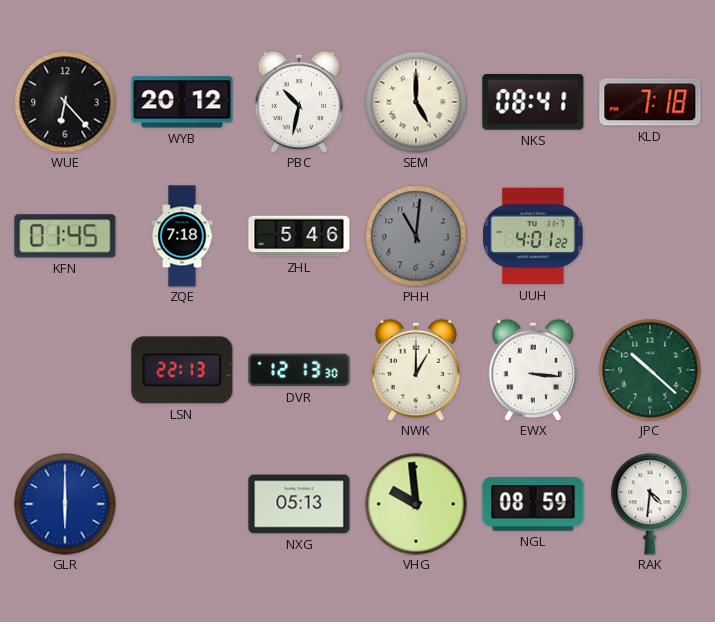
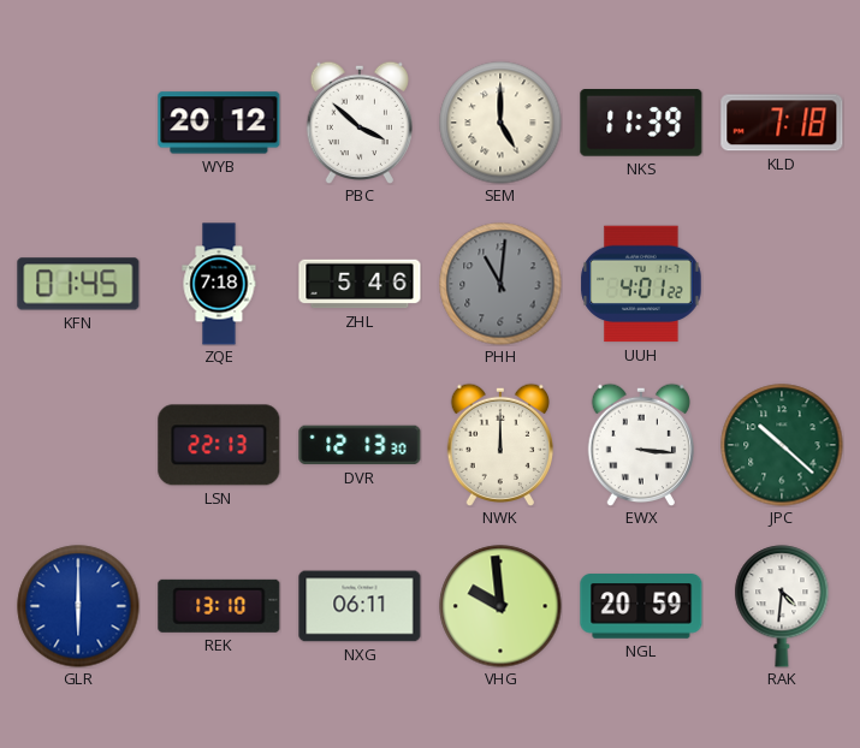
WUE: 6:23 -> none
PBC: 10:32 -> 3:52
NKS: 08:41 -> 11:39
NWK: 1:00 -> 12:00
REK: none -> 13:10
NXG: 05:13 -> 06:11
NGL: 08:59 -> 20:59
